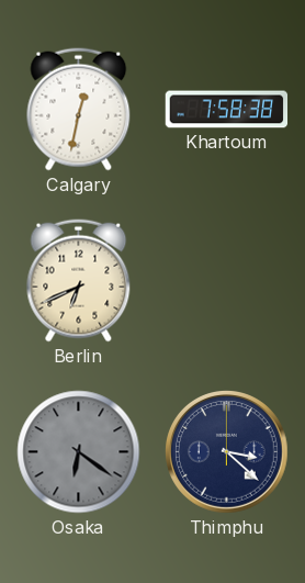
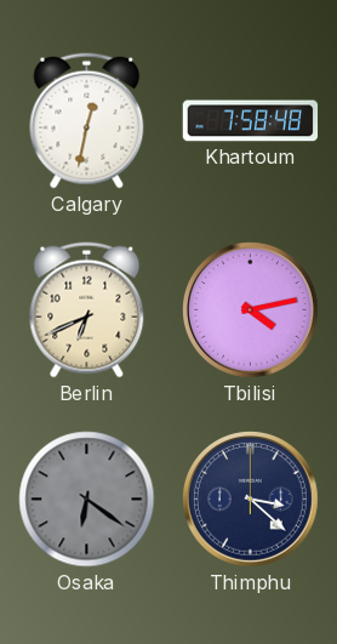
Khartoum: 7:58:38 -> 7:58:48
Tbilisi: none -> 4:13
